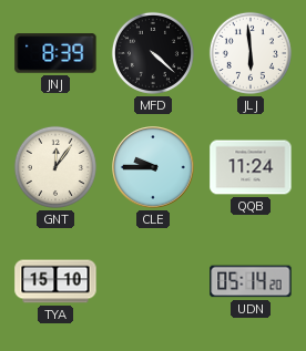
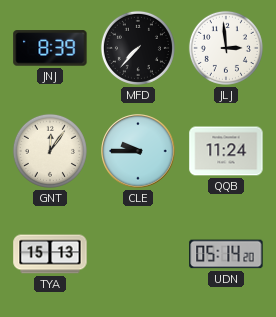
MFD: 4:22 -> 7:37
JLJ: 5:59 -> 2:59
TYA: 15:10 -> 15:13
